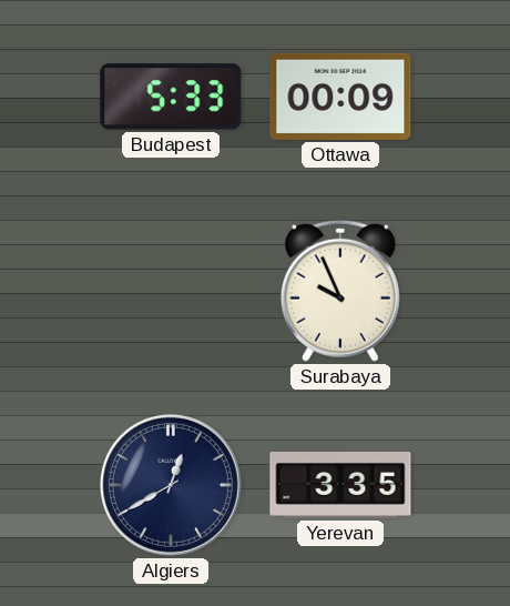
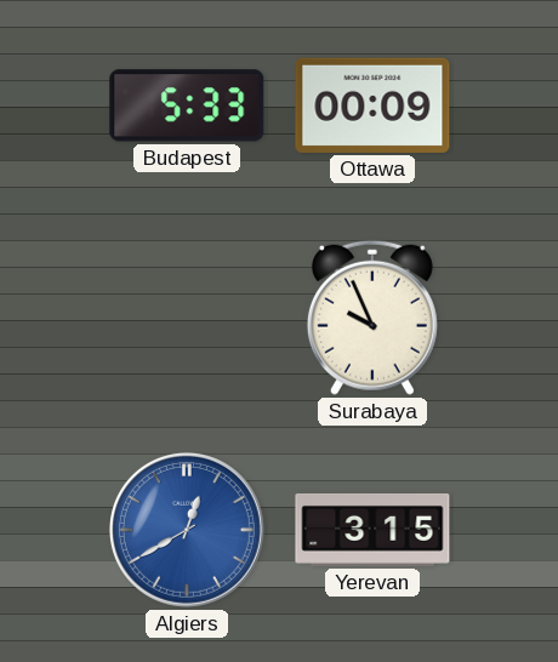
Algiers dial: navy -> blue
Yerevan: 3:35 -> 3:15
